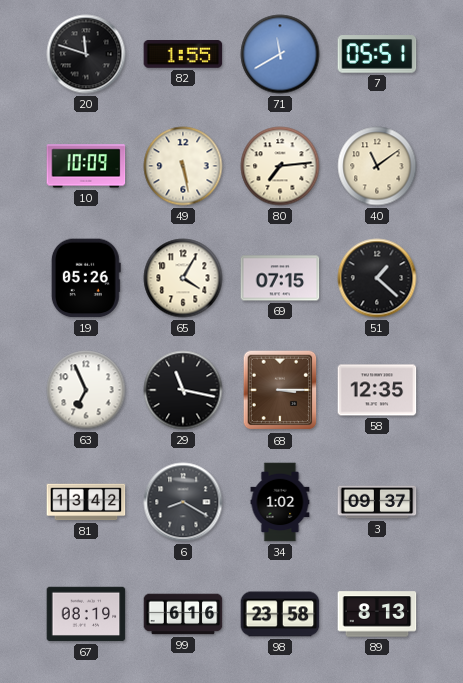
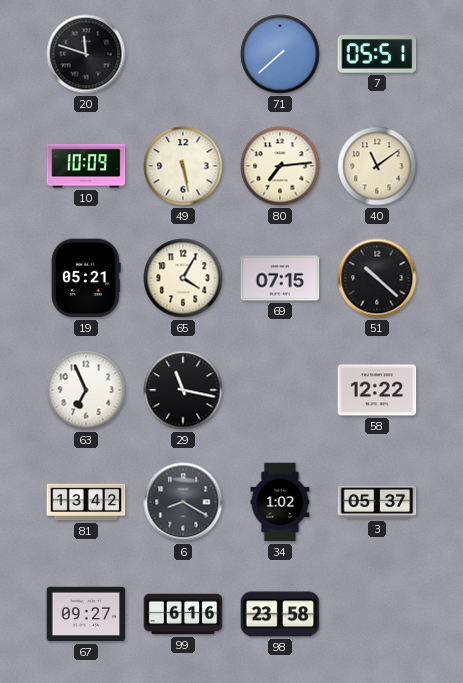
82: 1:55 -> none
71: 11:40 -> 7:38
19: 05:26 -> 05:21
51: 1:22 -> 10:22
68: 3:15 -> none
58: 12:35 -> 12:22
3: 09:37 -> 05:37
67: 08:19 -> 09:27
89: 8:13 -> none
